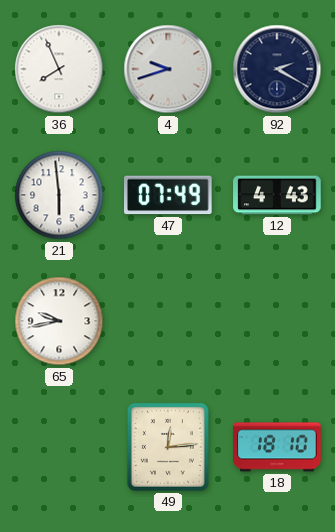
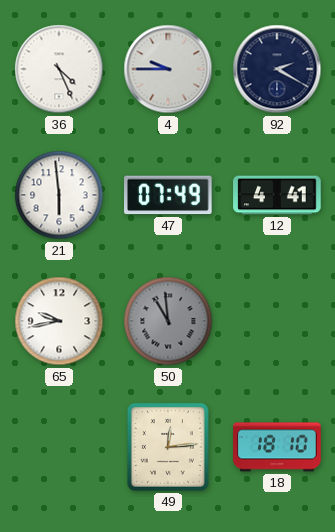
36: 7:56 -> 4:26
4: 9:42 -> 9:45
12: 4:43 -> 4:41
50: none -> 10:59
